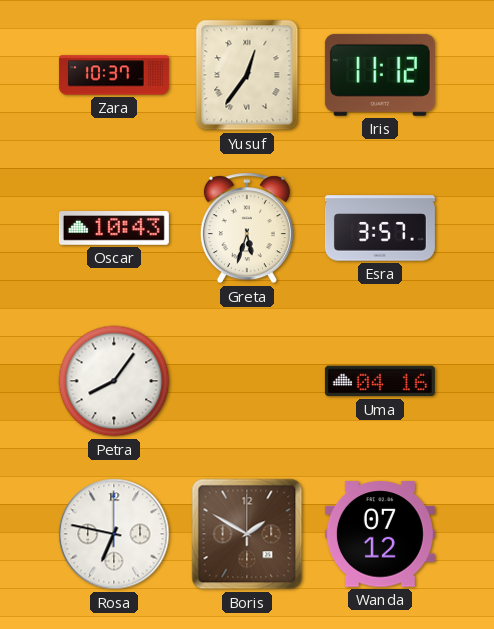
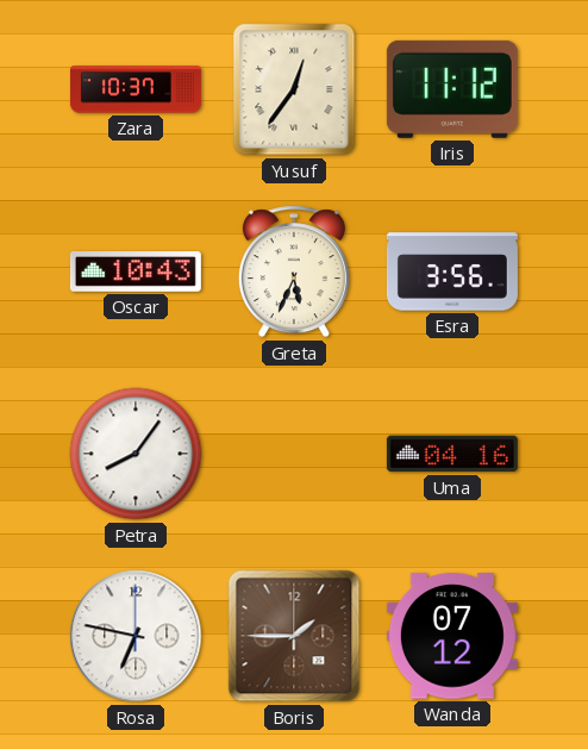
Greta: 5:33 -> 5:34
Esra: 3:57 -> 3:56
Boris: 1:50 -> 1:45
